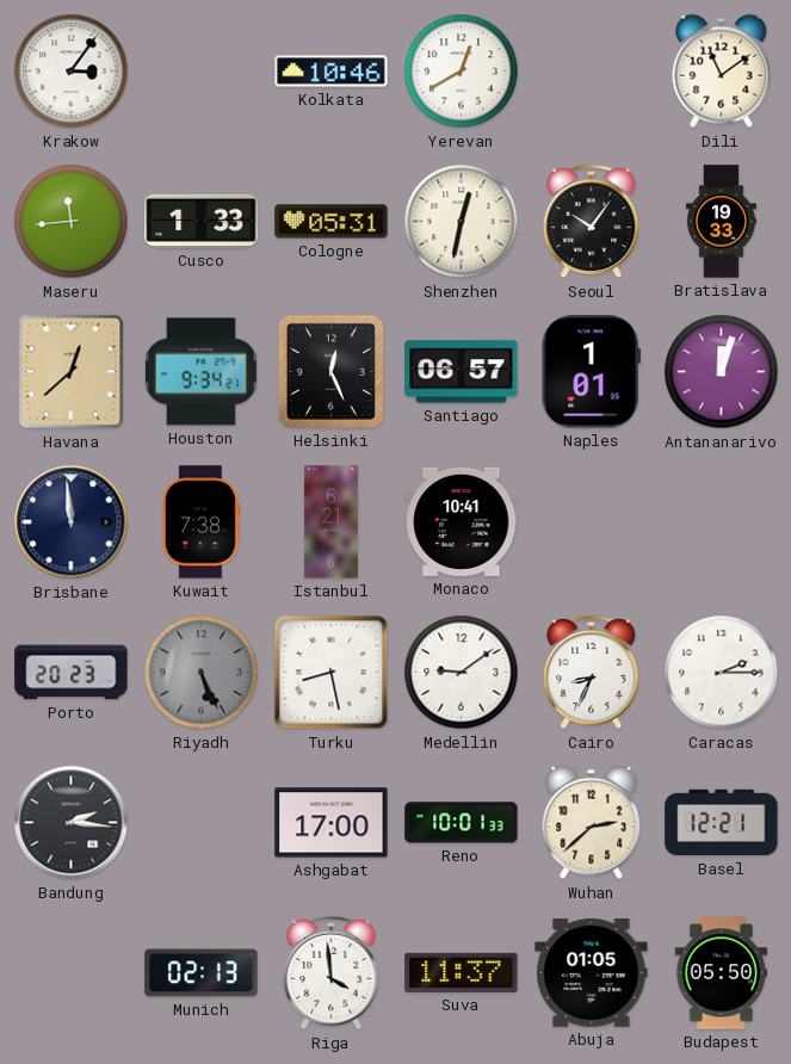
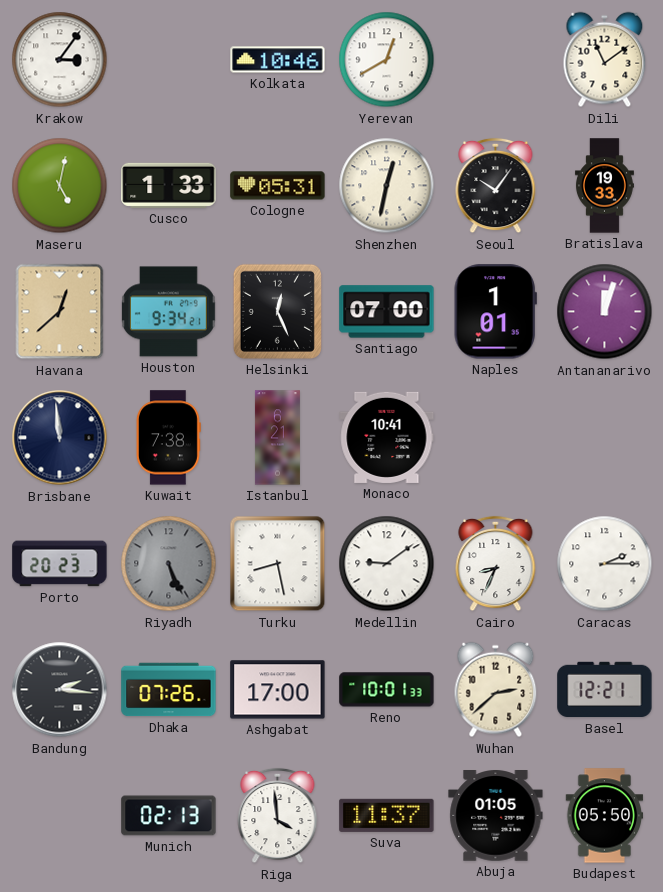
Maseru: 11:44 -> 5:02
Santiago: 06:57 -> 07:00
Dhaka: none -> 07:26
